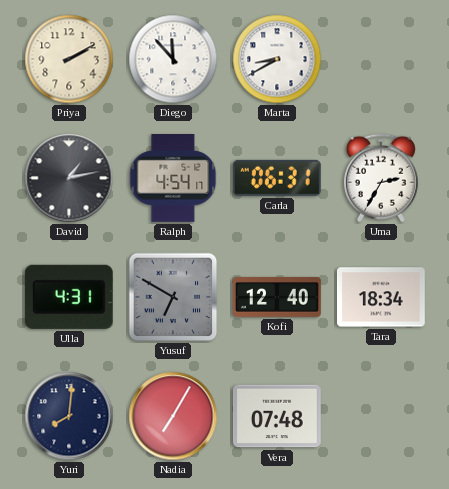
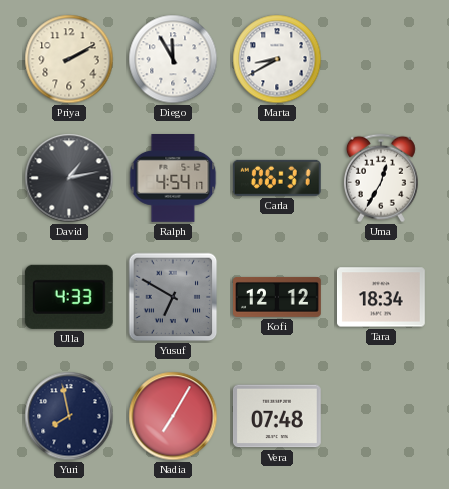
Diego: 11:53 -> 11:55
Uma: 2:35 -> 12:35
Ulla: 4:31 -> 4:33
Kofi: 12:40 -> 12:12
Yuri: 8:01 -> 7:58
